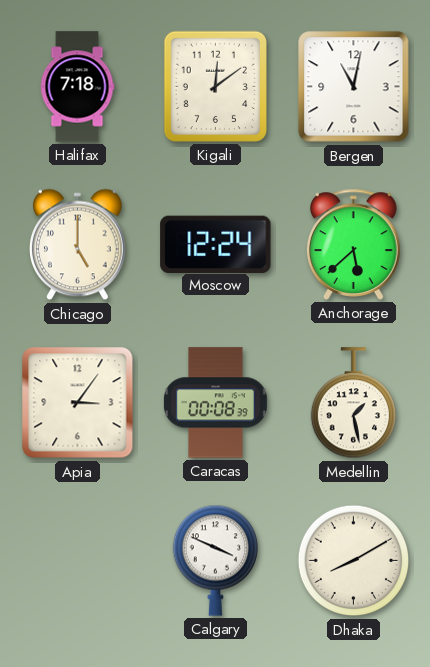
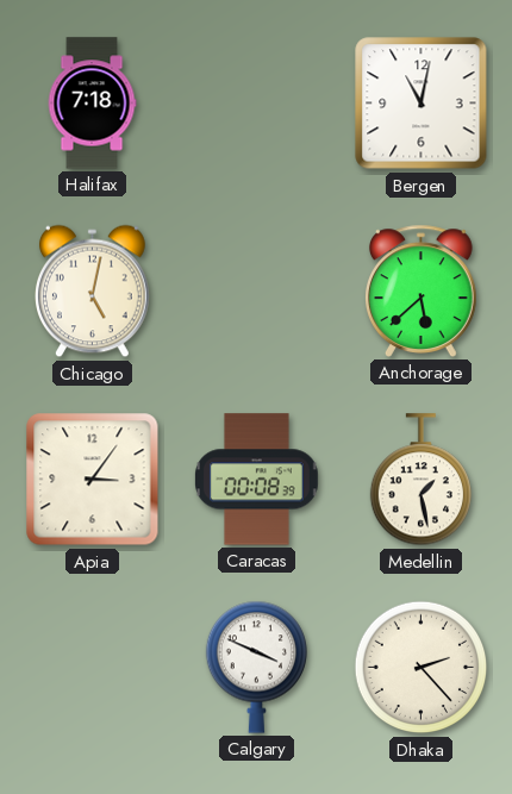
Kigali: 12:09 -> none
Chicago: 5:00 -> 5:02
Moscow: 12:24 -> none
Dhaka: 8:10 -> 2:23
